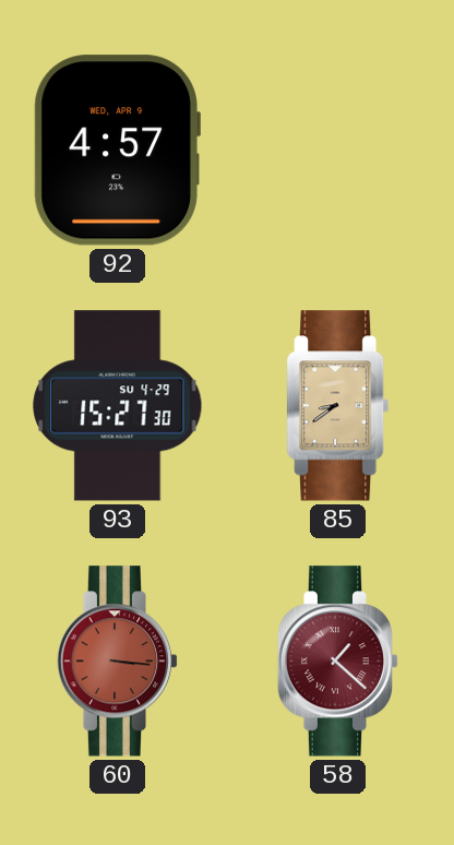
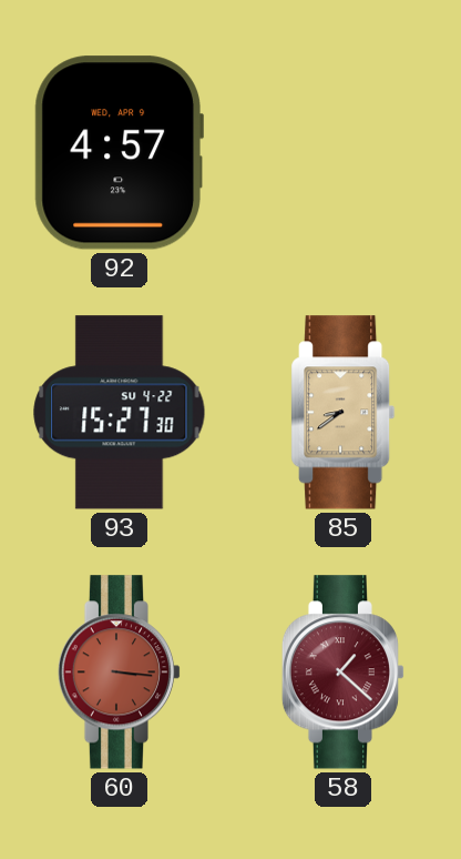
93 date: SU 4-29 -> SU 4-22
